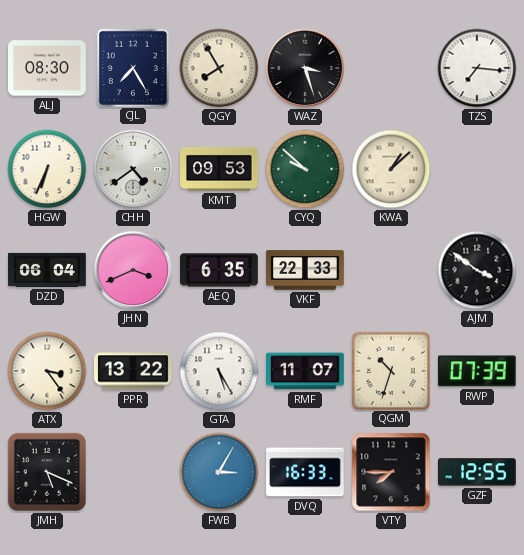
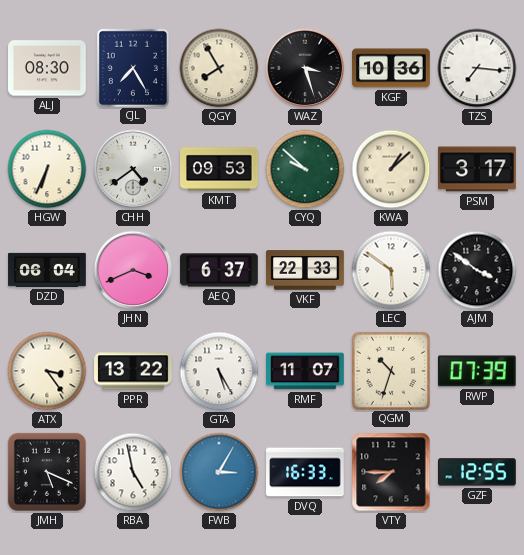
KGF: none -> 10:36
PSM: none -> 3:17
AEQ: 6:35 -> 6:37
LEC: none -> 5:51
RBA: none -> 4:58
